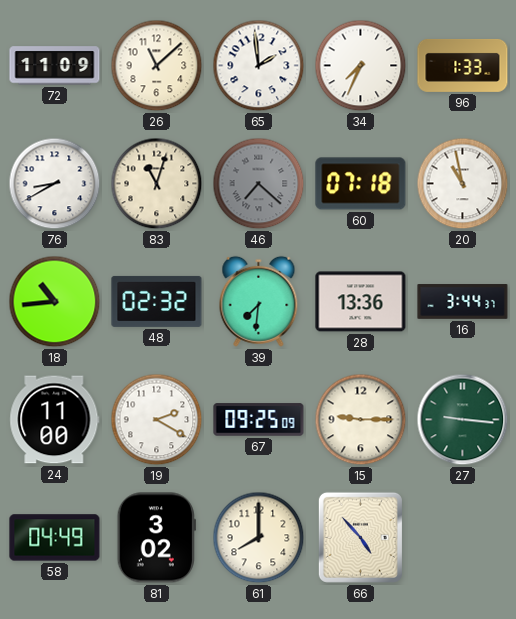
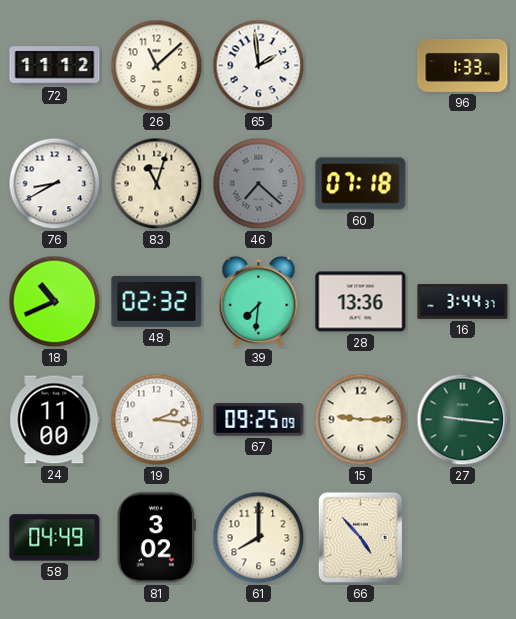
72: 11:09 -> 11:12
34: 7:34 -> none
20: 10:58 -> none
18: 10:44 -> 10:41
19: 2:20 -> 2:16
